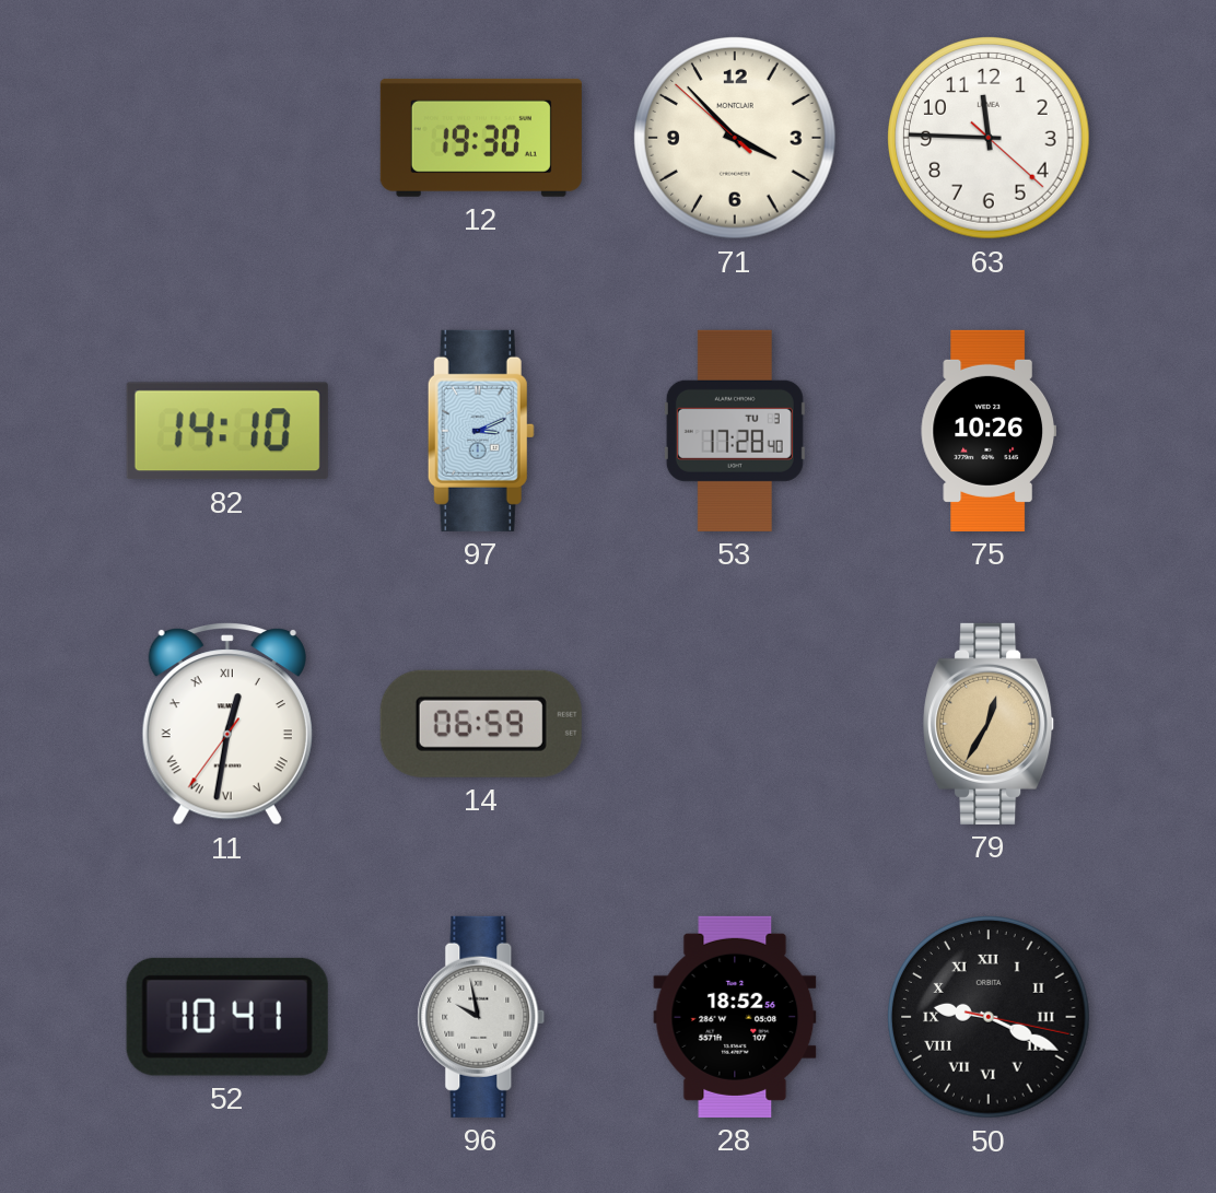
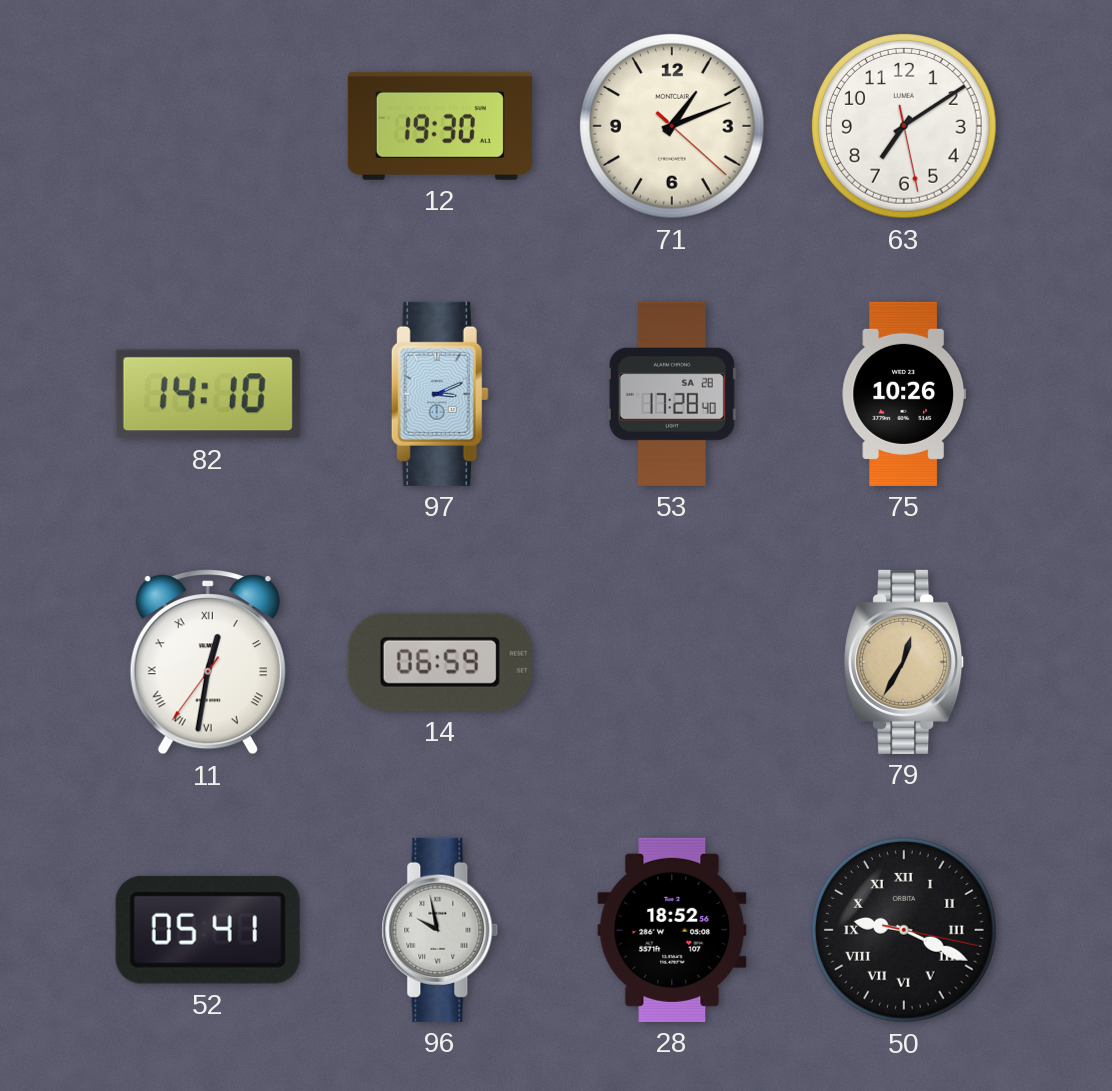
71: 3:52 -> 1:11
63: 11:45 -> 7:09
53 date: TU 3 -> SA 28
52: 10:41 -> 05:41
